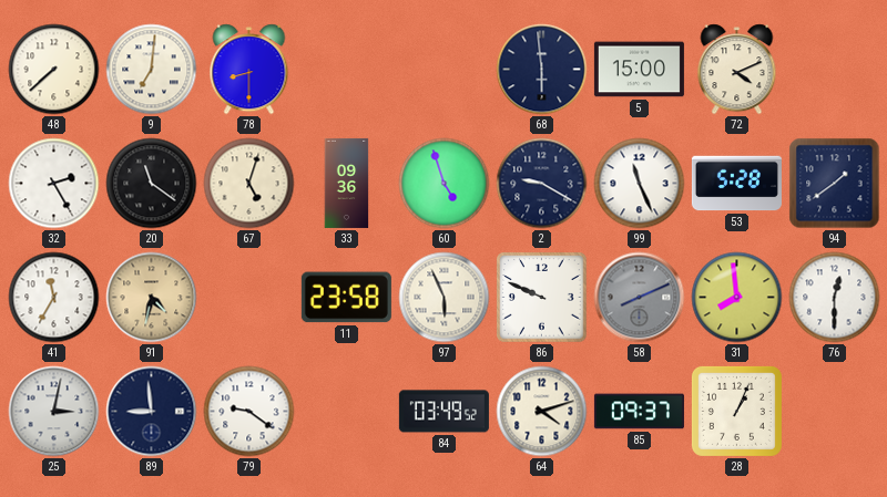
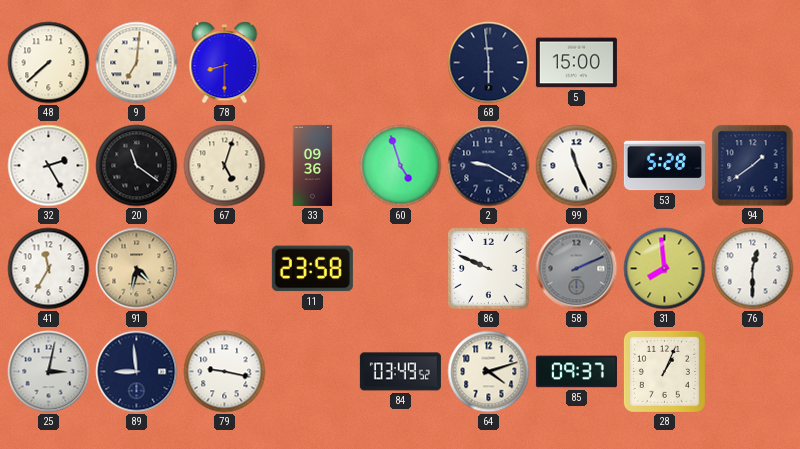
72: 4:11 -> none
97: 5:56 -> none
58: 8:11 -> 2:11
79: 9:21 -> 9:17
